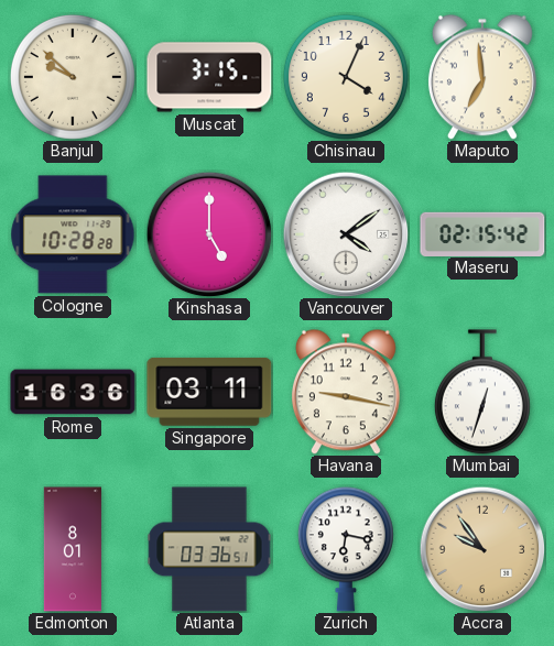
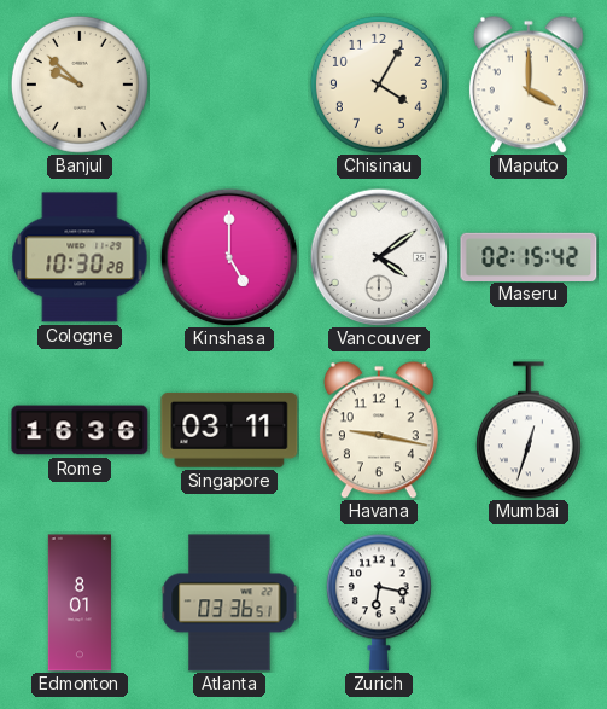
Muscat: 3:15 -> none
Chisinau: 4:04 -> 4:05
Maputo: 6:59 -> 4:00
Cologne: 10:28 -> 10:30
Accra: 9:54 -> none
